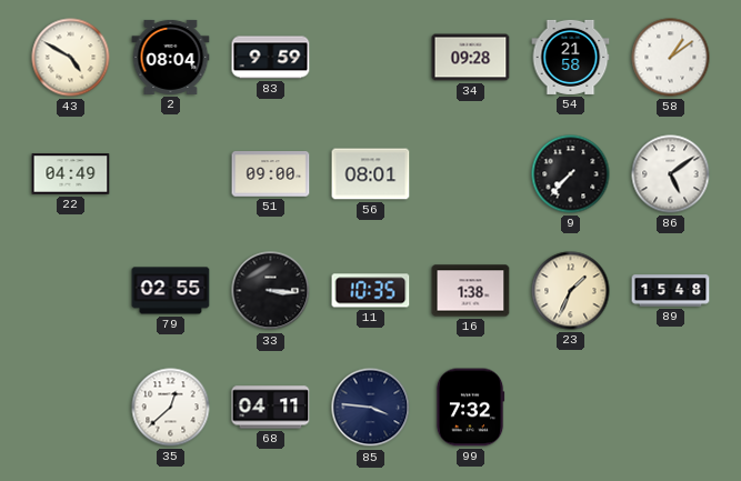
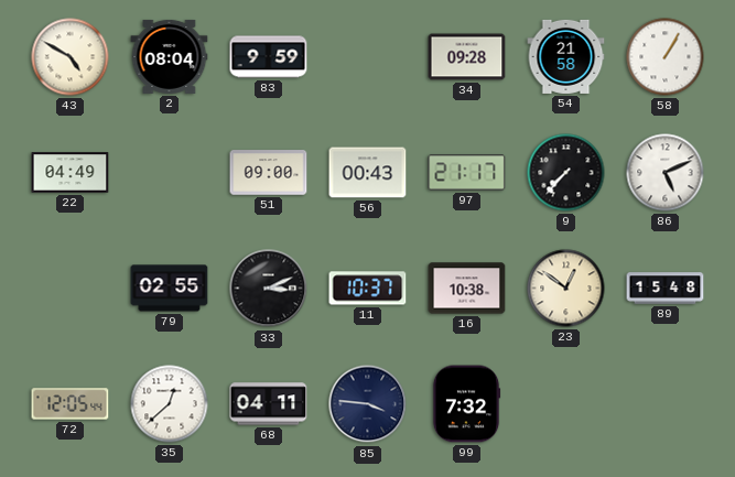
58: 1:09 -> 1:05
56: 08:01 -> 00:43
97: none -> 21:17
86: 5:09 -> 5:11
33: 3:16 -> 3:11
11: 10:35 -> 10:37
16: 1:38 -> 10:38
23: 1:34 -> 12:51
72: none -> 12:05
